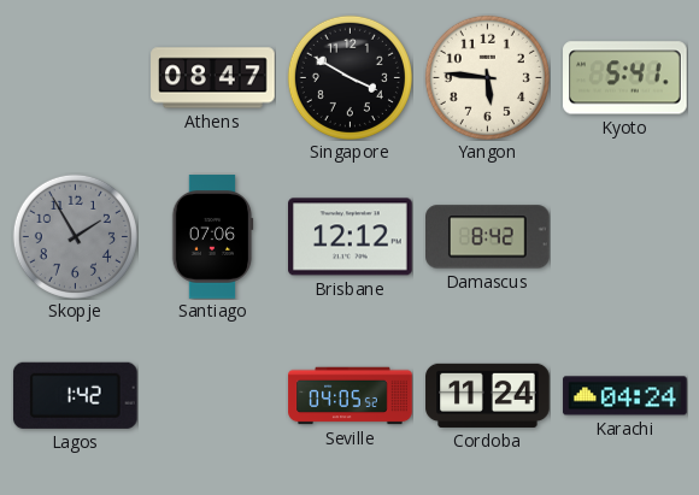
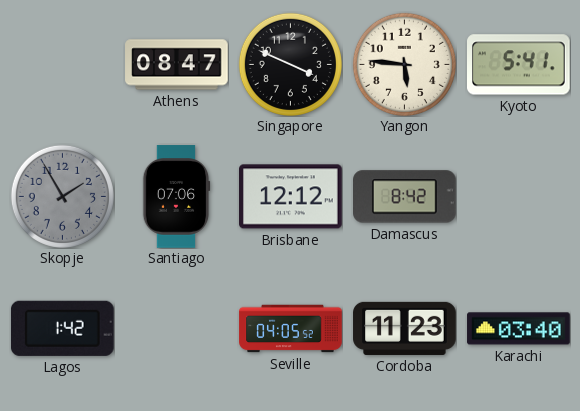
Singapore: 3:50 -> 3:49
Cordoba: 11:24 -> 11:23
Karachi: 04:24 -> 03:40
